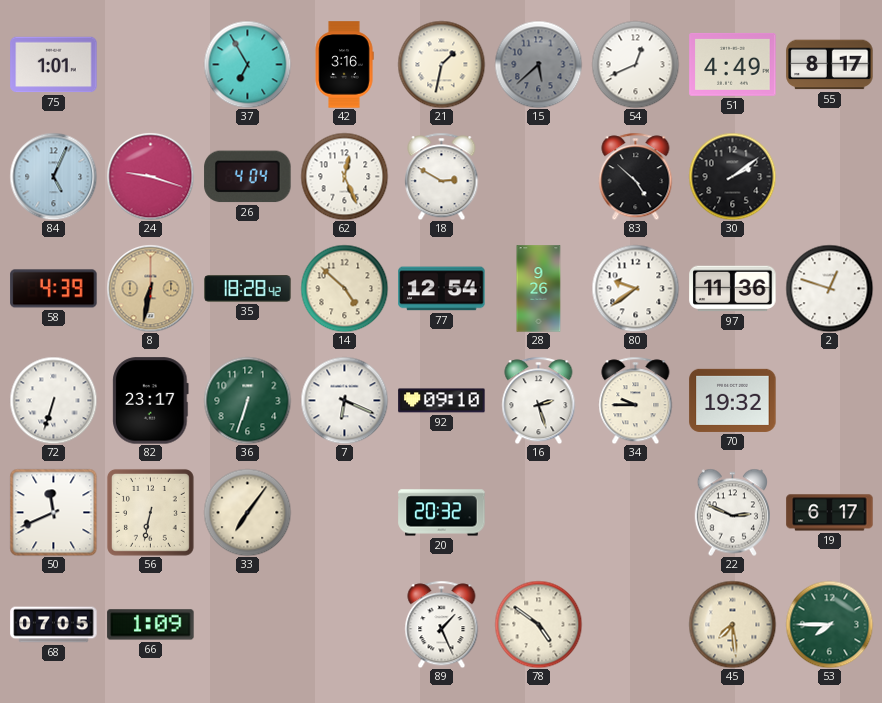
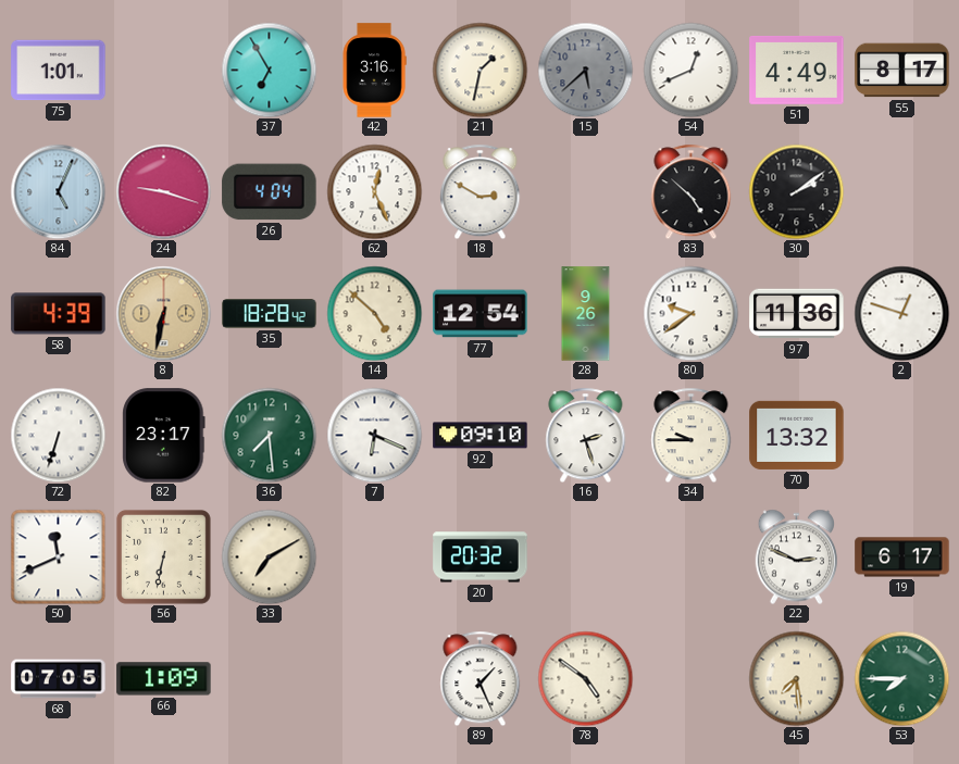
36: 6:33 -> 7:29
70: 19:32 -> 13:32
33: 7:06 -> 7:10
